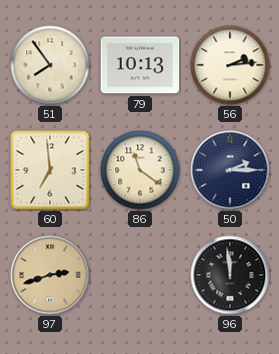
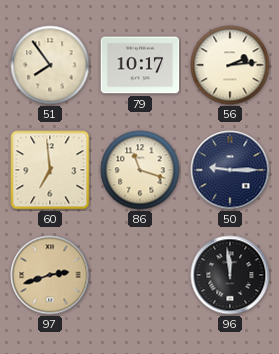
79: 10:13 -> 10:17
86: 11:21 -> 11:18
50: 2:15 -> 9:15
